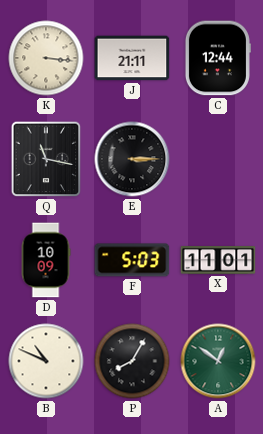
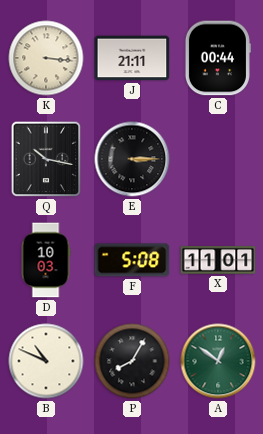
C: 12:44 -> 00:44
Q: 11:17 -> 10:17
D: 10:09 -> 10:03
F: 5:03 -> 5:08
